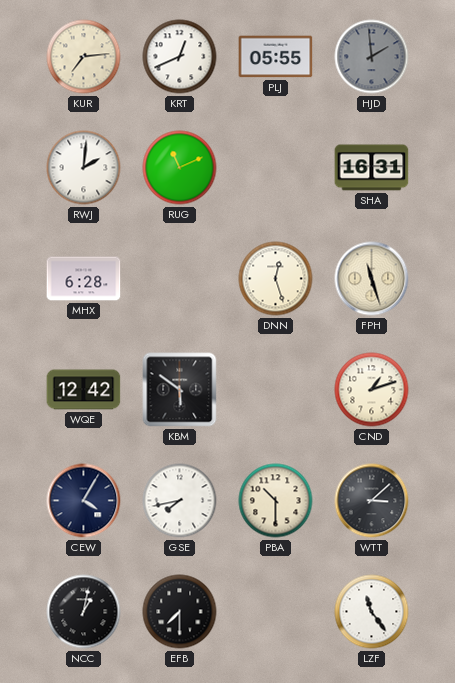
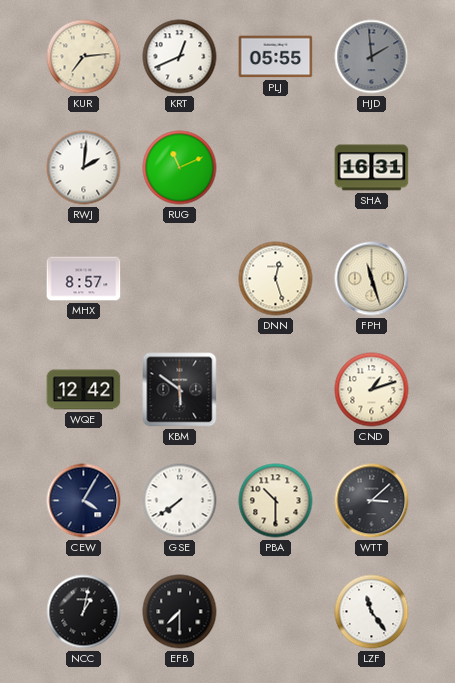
MHX: 6:28 -> 8:57
GSE: 7:43 -> 7:39
